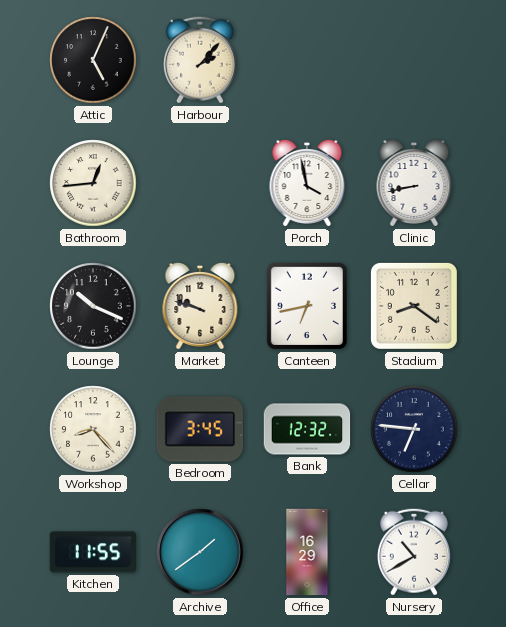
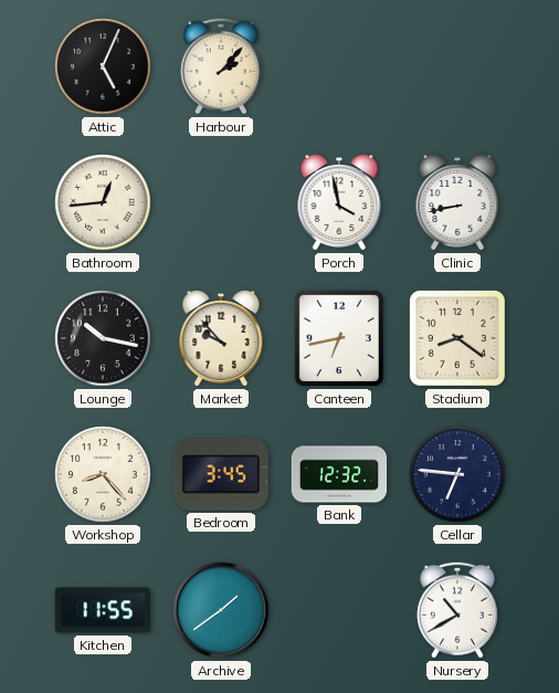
Lounge: 10:19 -> 10:17
Market: 9:48 -> 9:53
Office: 16:29 -> none
